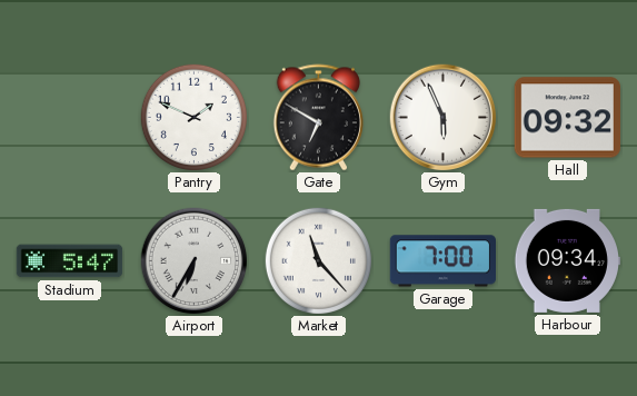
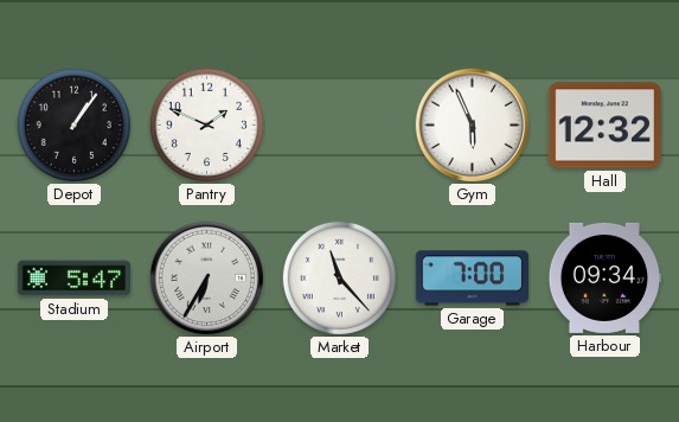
Depot: none -> 1:06
Gate: 6:50 -> none
Hall: 09:32 -> 12:32
